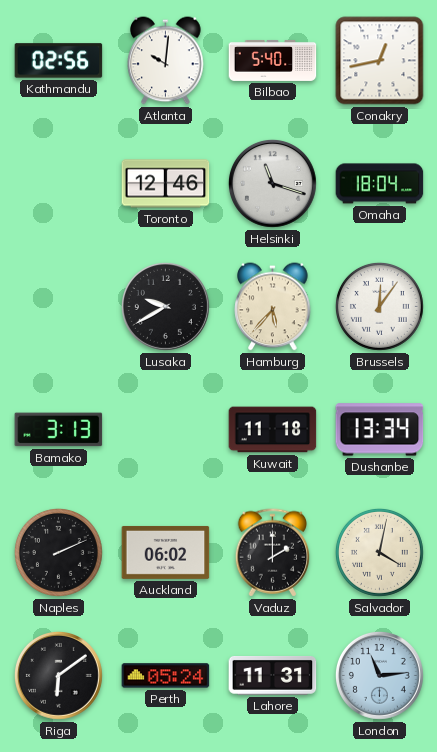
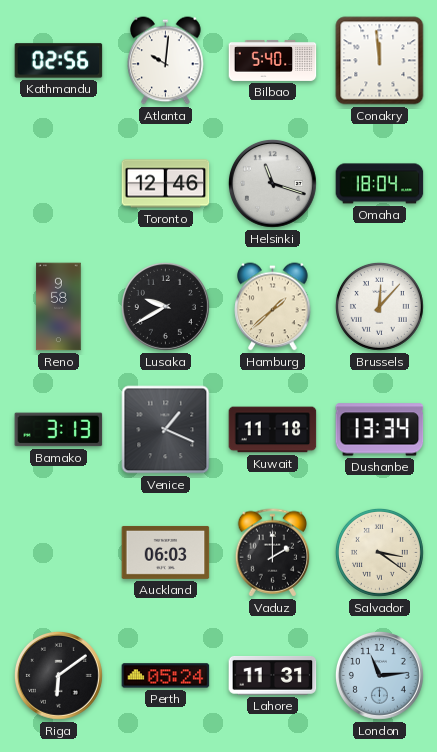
Conakry: 12:43 -> 11:59
Reno: none -> 9:58
Hamburg: 5:37 -> 1:38
Brussels: 12:06 -> 12:07
Venice: none -> 1:19
Naples: 2:11 -> none
Auckland: 06:02 -> 06:03
Salvador: 4:02 -> 3:21
